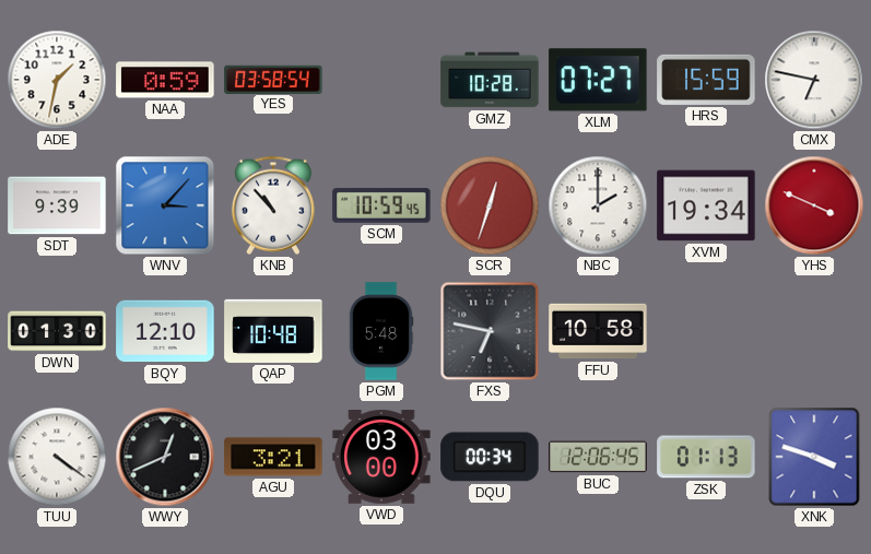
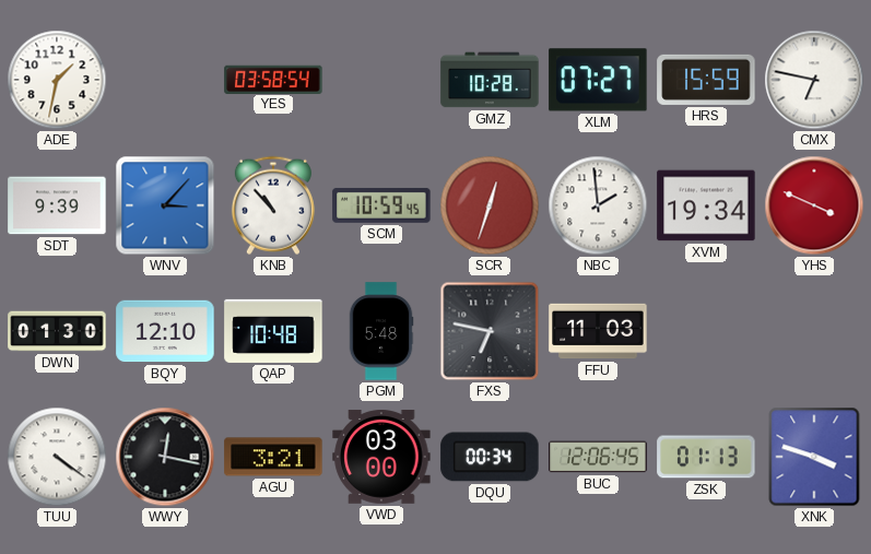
NAA: 0:59 -> none
NBC: 2:00 -> 1:59
FFU: 10:58 -> 11:03
WWY: 12:41 -> 12:17
